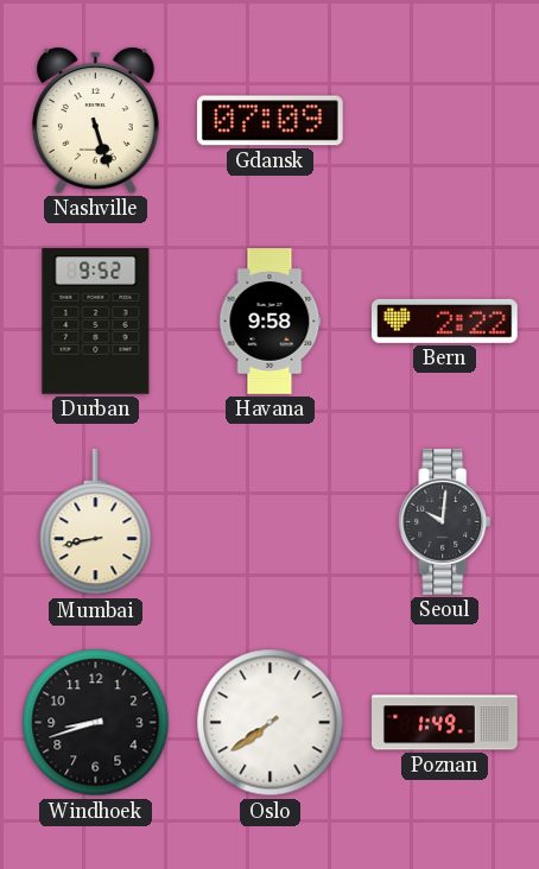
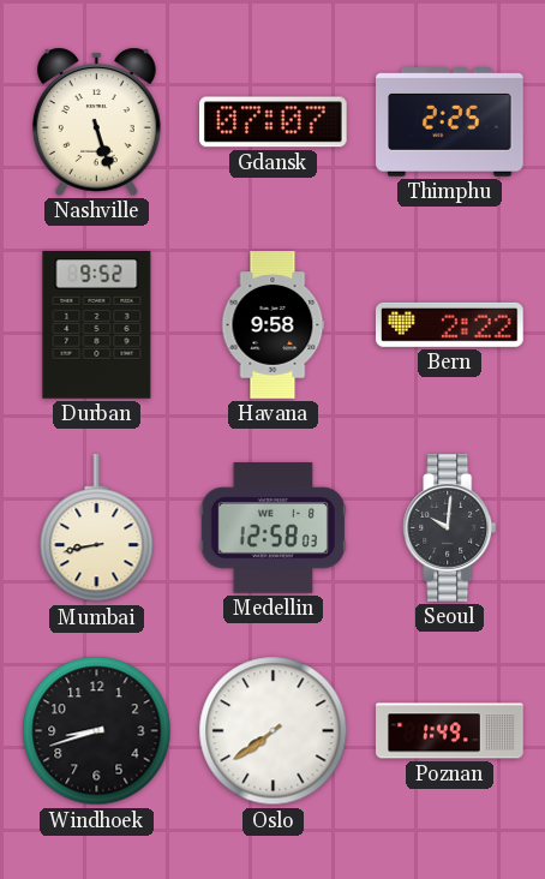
Gdansk: 07:09 -> 07:07
Thimphu: none -> 2:25
Medellin: none -> 12:58
